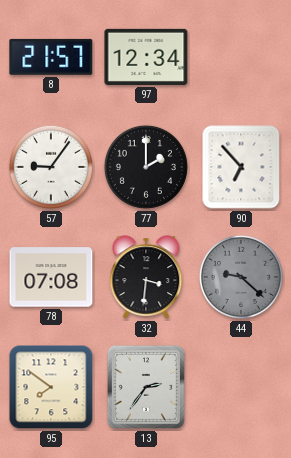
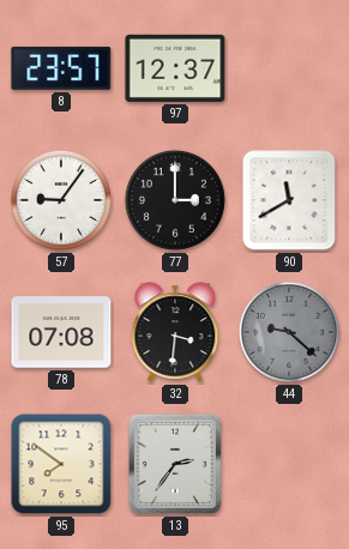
8: 21:57 -> 23:57
97: 12:34 -> 12:37
77: 2:00 -> 3:00
90: 6:53 -> 11:40
